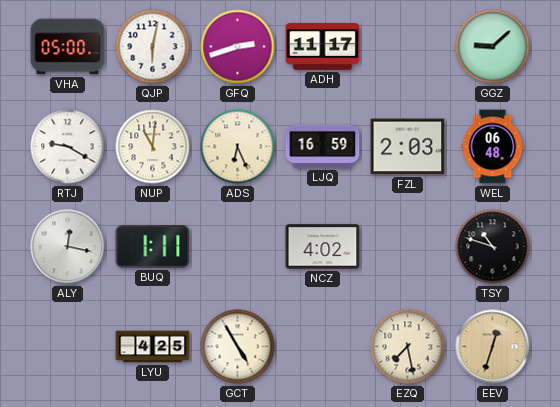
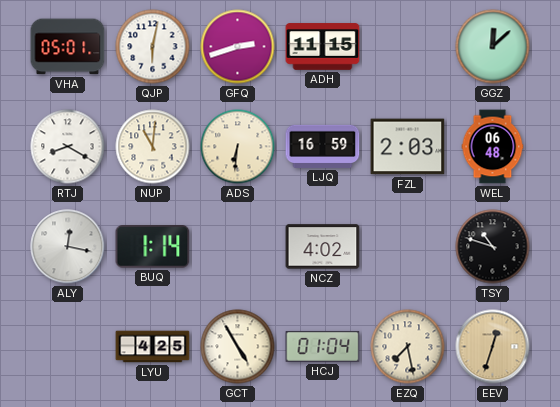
VHA: 05:00 -> 05:01
ADH: 11:17 -> 11:15
GGZ: 9:08 -> 12:08
RTJ: 9:20 -> 8:20
ADS: 6:26 -> 6:31
BUQ: 1:11 -> 1:14
HCJ: none -> 01:04
